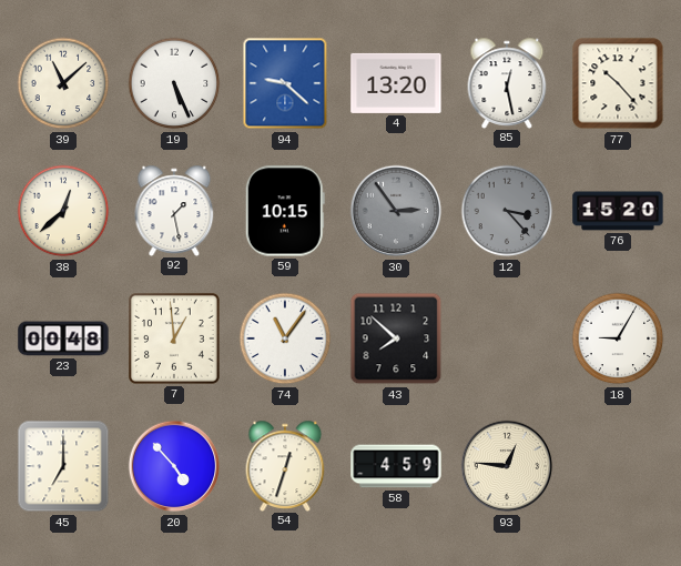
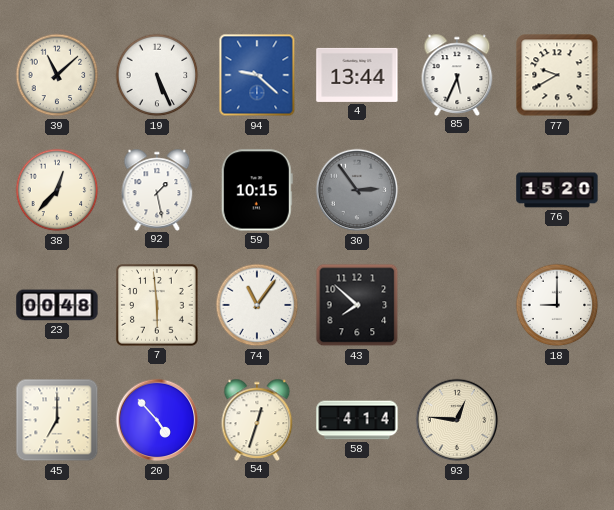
4: 13:20 -> 13:44
85: 12:28 -> 5:34
77: 10:23 -> 9:40
38: 12:38 -> 12:37
12: 3:23 -> none
7: 12:59 -> 5:59
18: 9:05 -> 9:00
58: 4:59 -> 4:14
